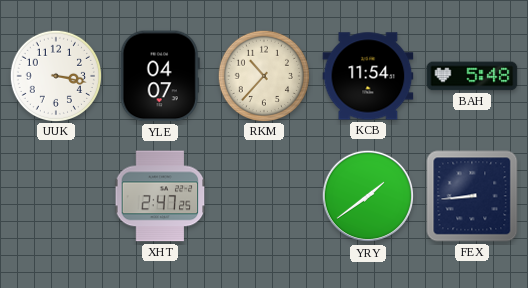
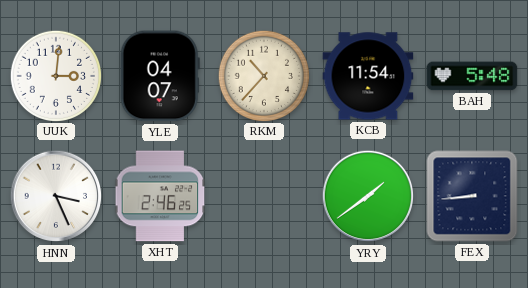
UUK: 3:17 -> 3:01
HNN: none -> 3:26
XHT: 2:47 -> 2:46
